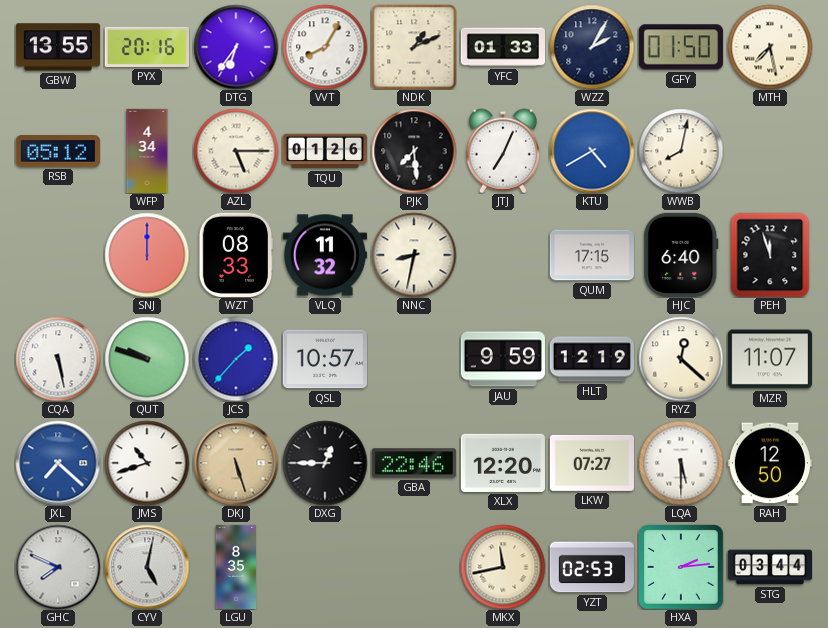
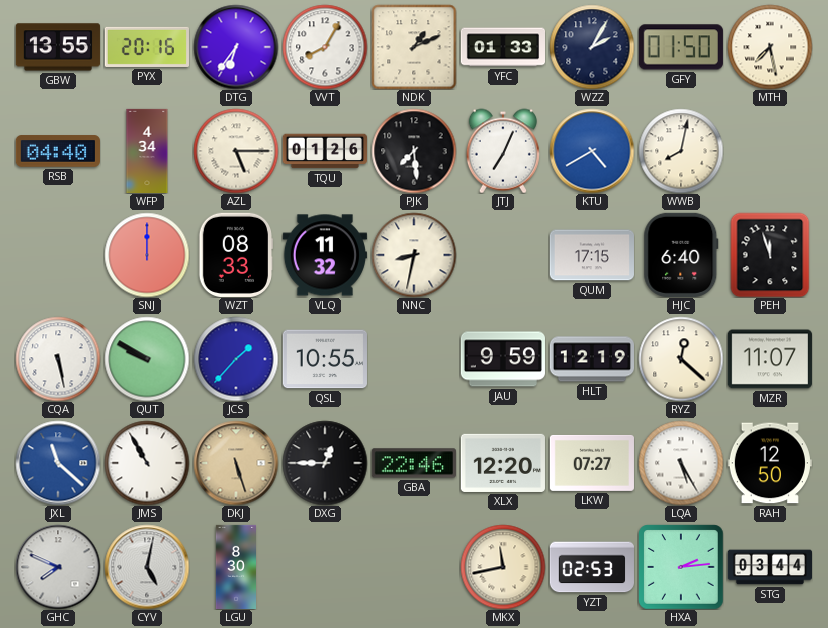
RSB: 05:12 -> 04:40
QUT: 9:48 -> 9:50
QSL: 10:57 -> 10:55
JXL: 7:22 -> 11:22
JMS: 10:42 -> 10:55
LQA: 5:30 -> 5:25
LGU: 8:35 -> 8:30
